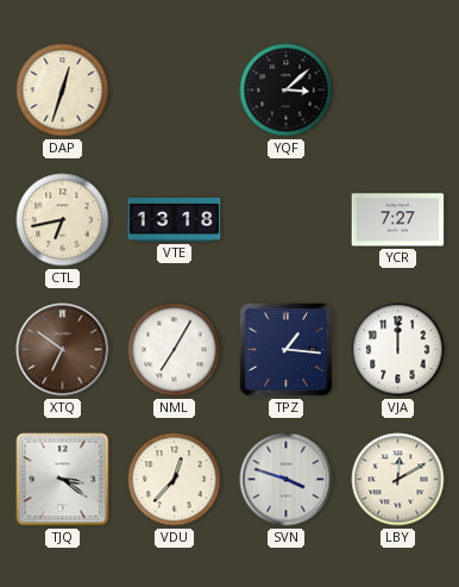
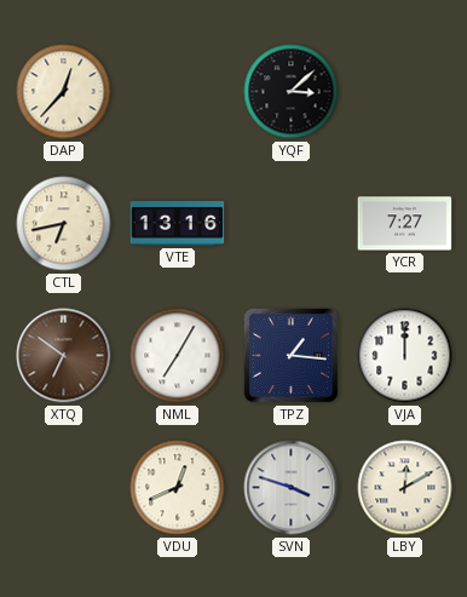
DAP: 12:33 -> 12:37
VTE: 13:18 -> 13:16
TJQ: 3:21 -> none
VDU: 12:37 -> 12:41
